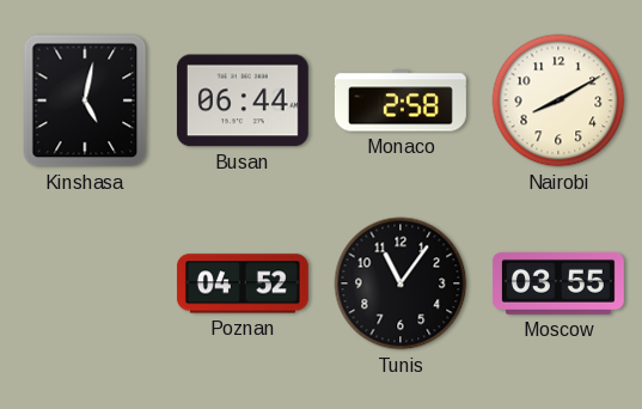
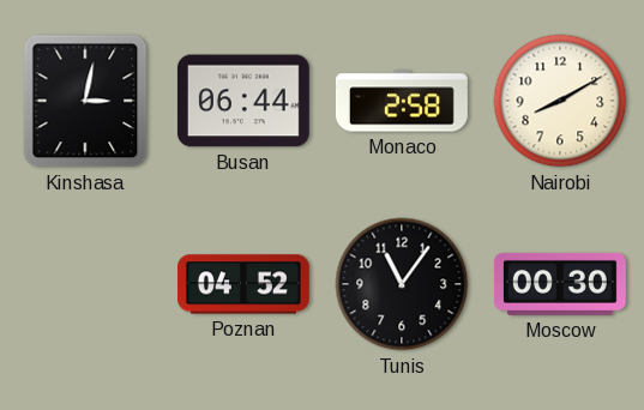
Kinshasa: 5:02 -> 3:02
Moscow: 03:55 -> 00:30
